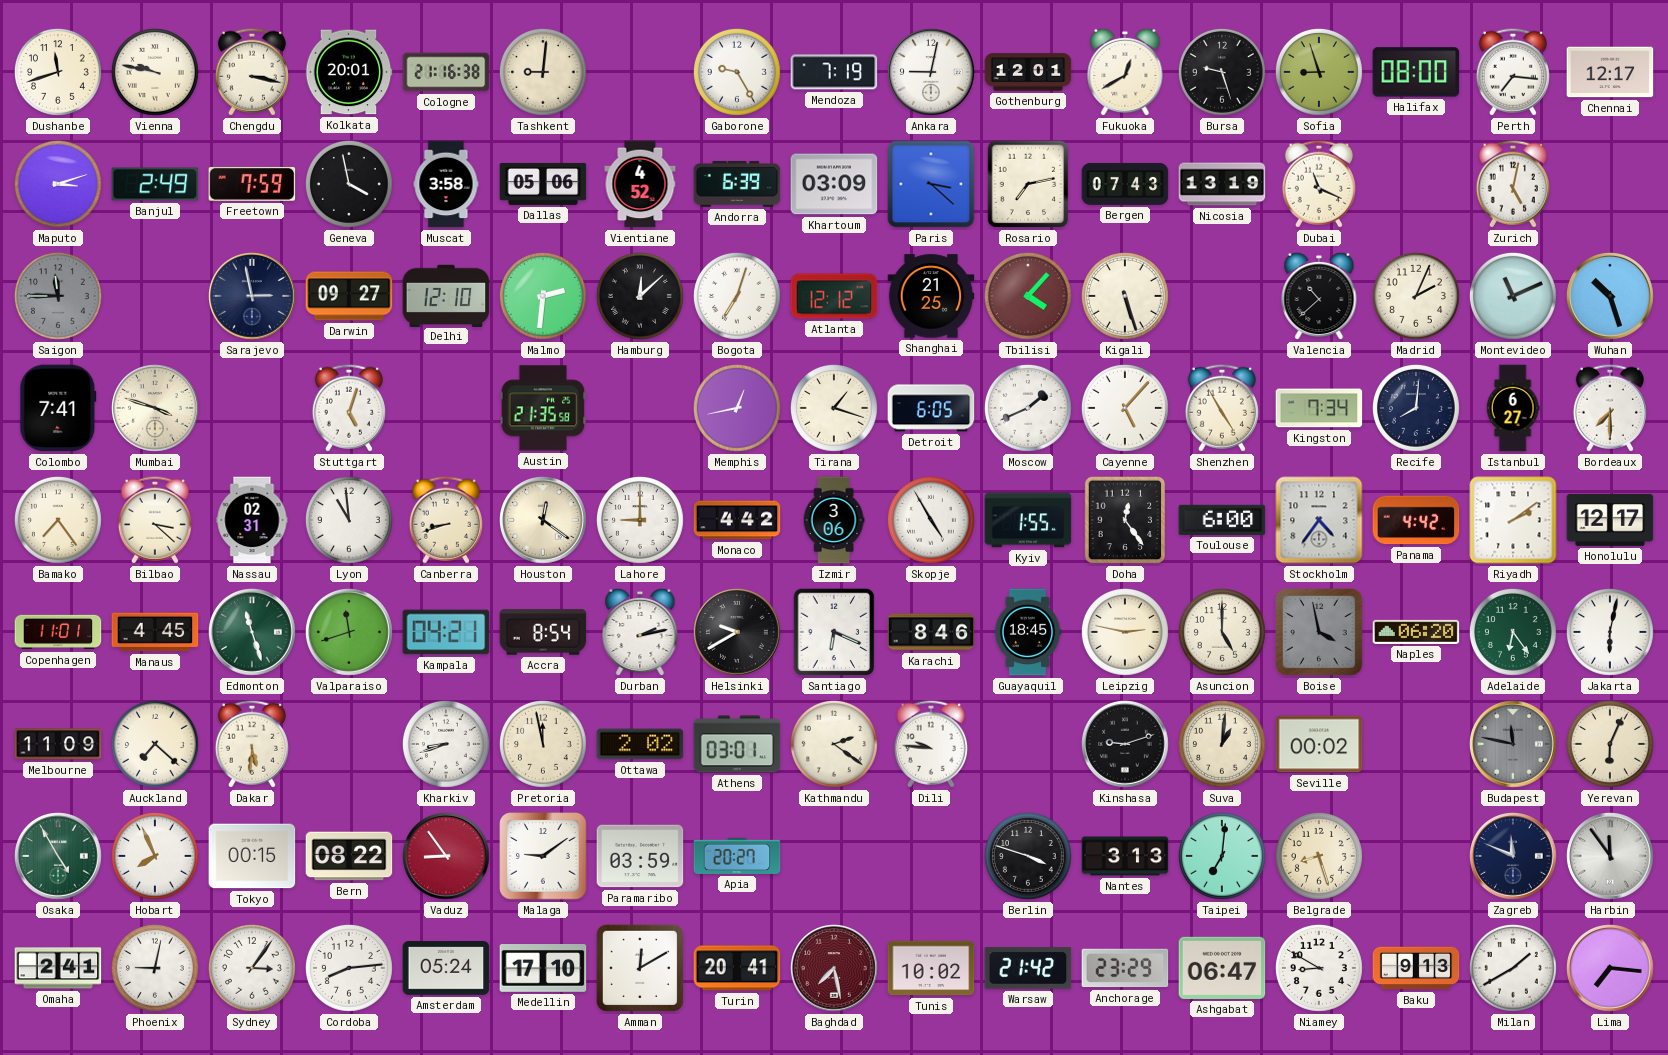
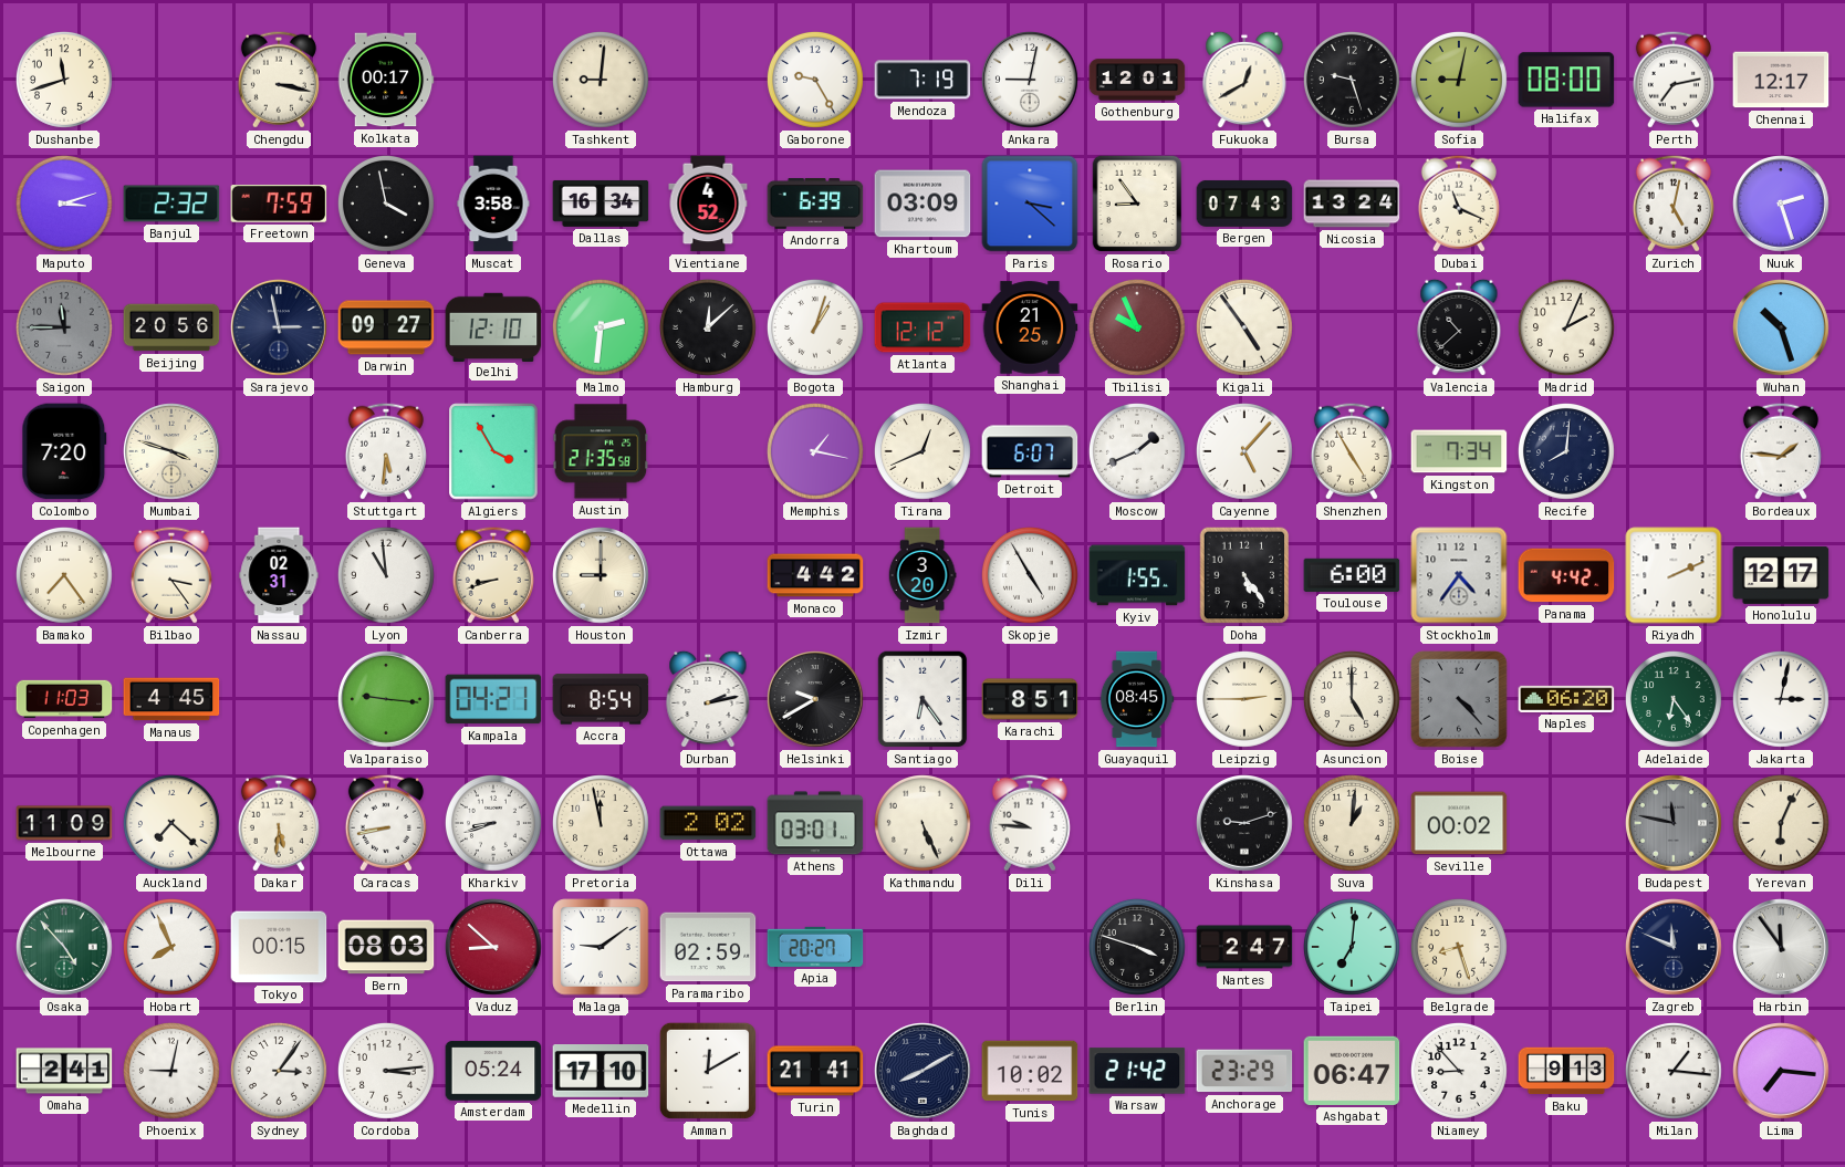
Vienna: 9:47 -> none
Kolkata: 20:01 -> 00:17
Cologne: 21:16 -> none
Sofia: 8:57 -> 9:02
Perth: 7:16 -> 7:13
Banjul: 2:49 -> 2:32
Dallas: 05:06 -> 16:34
Rosario: 7:13 -> 8:54
Nicosia: 13:19 -> 13:24
Nuuk: none -> 2:27
Beijing: none -> 20:56
Bogota: 7:03 -> 1:03
Tbilisi: 4:07 -> 9:56
Kigali: 5:27 -> 4:54
Montevideo: 11:11 -> none
Colombo: 7:41 -> 7:20
Stuttgart: 5:03 -> 5:31
Algiers: none -> 3:55
Memphis: 12:43 -> 1:17
Tirana: 1:18 -> 12:41
Detroit: 6:05 -> 6:07
Istanbul: 6:27 -> none
Bordeaux: 7:30 -> 1:46
Bilbao: 3:22 -> 3:24
Houston: 12:21 -> 9:00
Lahore: 9:00 -> none
Izmir: 3:06 -> 3:20
Doha: 12:24 -> 5:24
Riyadh: 2:09 -> 2:11
Copenhagen: 11:01 -> 11:03
Edmonton: 11:27 -> none
Valparaiso: 11:42 -> 9:16
Santiago: 6:19 -> 6:24
Karachi: 8:46 -> 8:51
Guayaquil: 18:45 -> 08:45
Leipzig: 2:47 -> 2:45
Boise: 3:58 -> 4:23
Jakarta: 6:02 -> 3:02
Caracas: none -> 8:43
Kathmandu: 2:21 -> 5:26
Osaka: 4:55 -> 4:53
Bern: 08:22 -> 08:03
Vaduz: 8:54 -> 8:52
Paramaribo: 03:59 -> 02:59
Nantes: 3:13 -> 2:47
Cordoba: 8:14 -> 3:14
Turin: 20:41 -> 21:41
Baghdad: 7:28 -> 8:10
Baghdad dial: burgundy -> navy
Niamey: 8:50 -> 8:53
Milan: 1:40 -> 1:16
